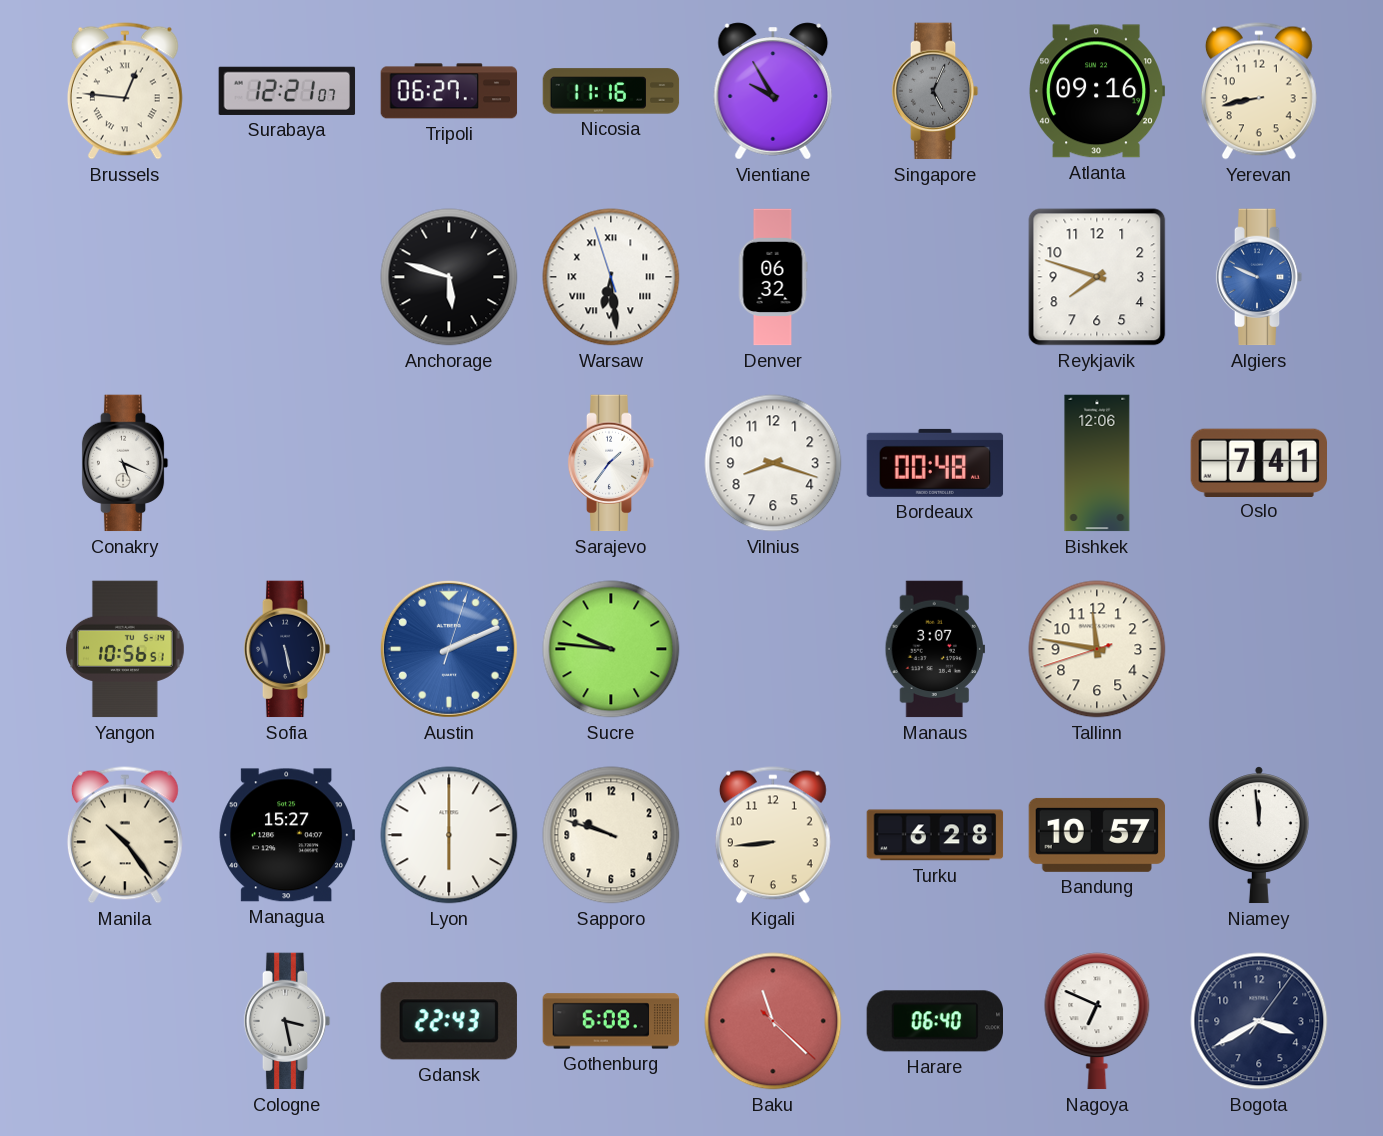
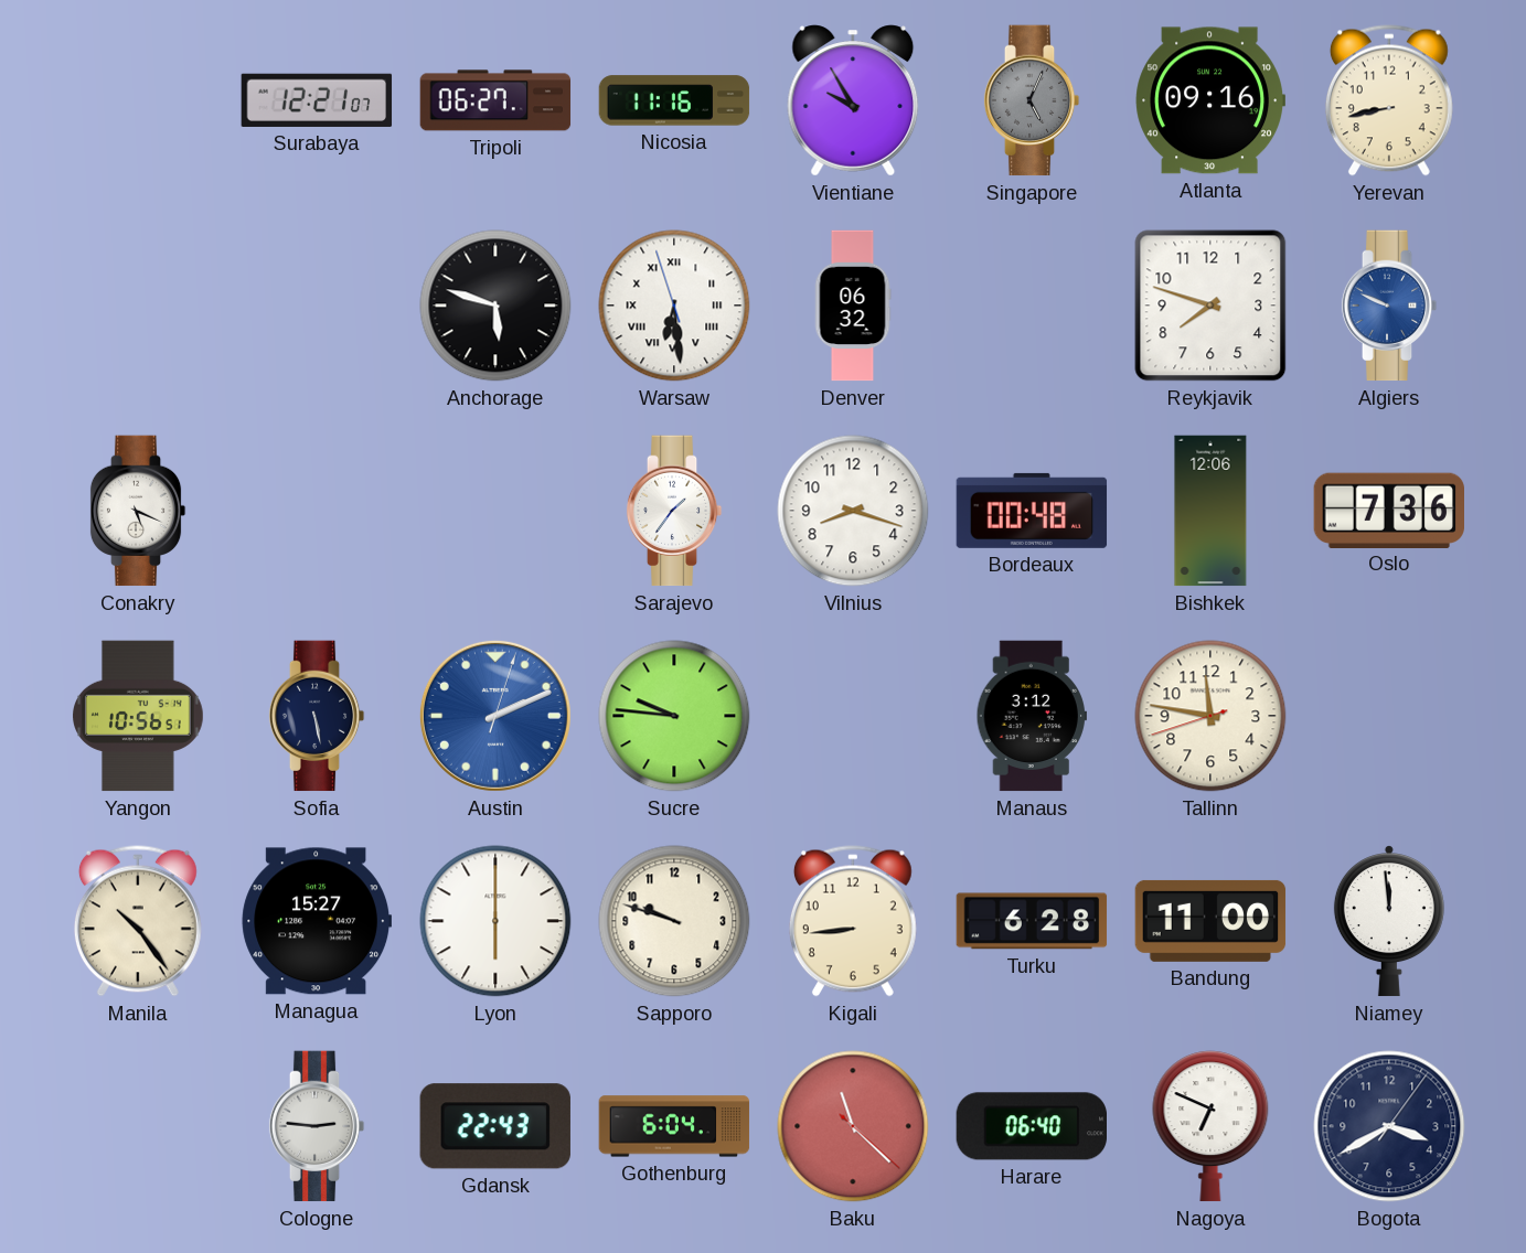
Brussels: 12:46 -> none
Oslo: 7:41 -> 7:36
Manaus: 3:07 -> 3:12
Bandung: 10:57 -> 11:00
Cologne: 3:28 -> 2:46
Gothenburg: 6:08 -> 6:04
